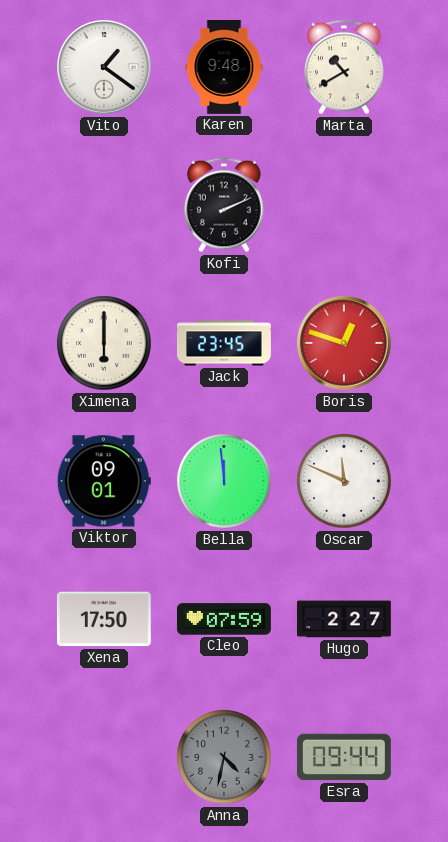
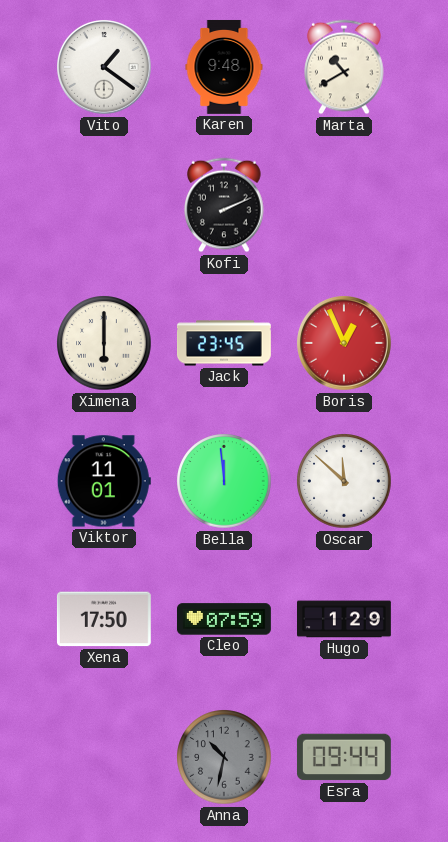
Boris: 12:48 -> 12:56
Viktor: 09:01 -> 11:01
Oscar: 11:49 -> 11:52
Hugo: 2:27 -> 1:29
Anna: 4:32 -> 10:32
